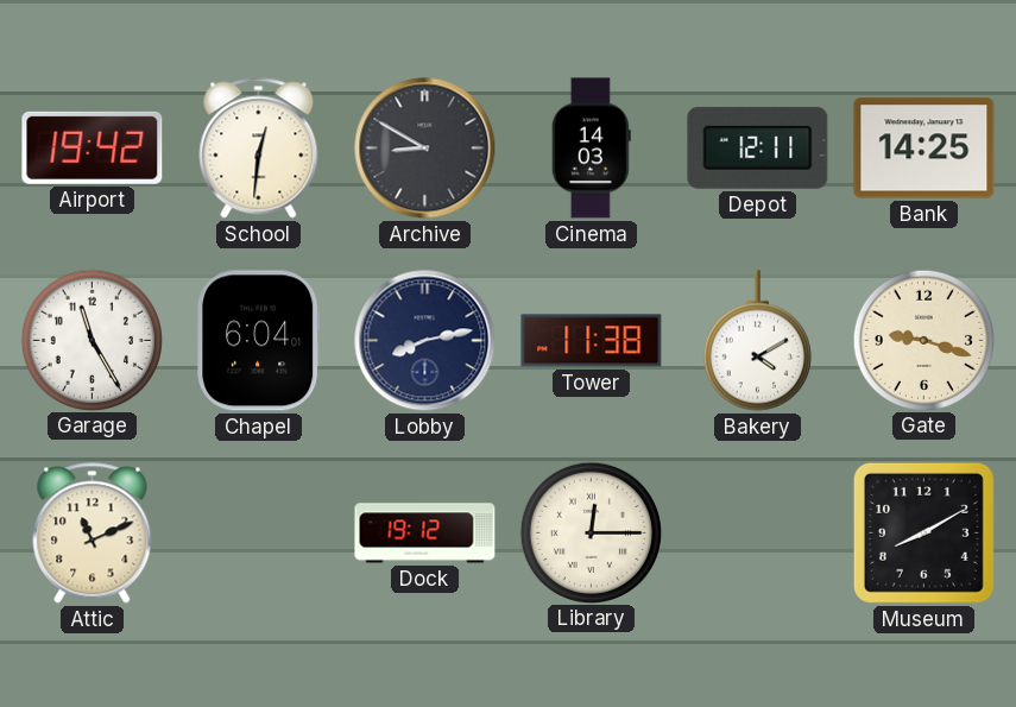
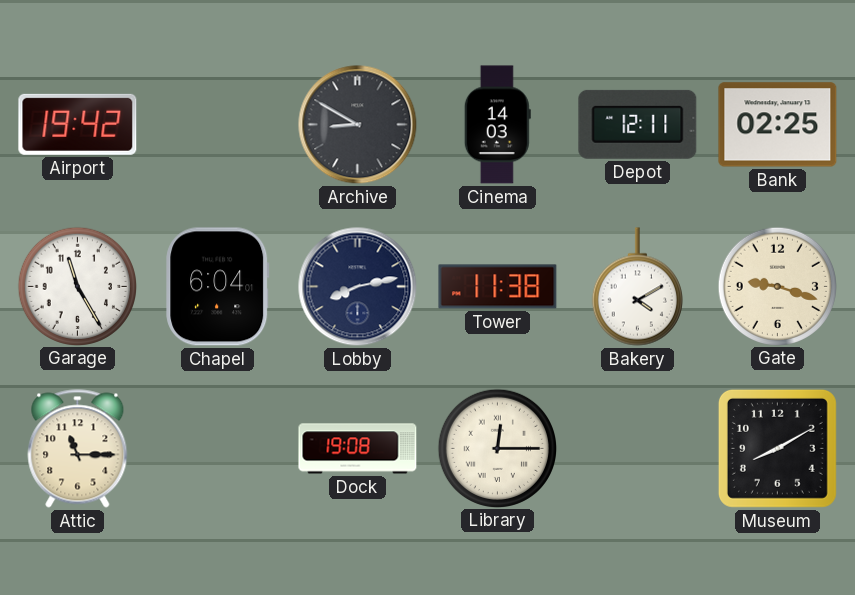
School: 12:31 -> none
Bank: 14:25 -> 02:25
Attic: 11:11 -> 11:15
Dock: 19:12 -> 19:08
